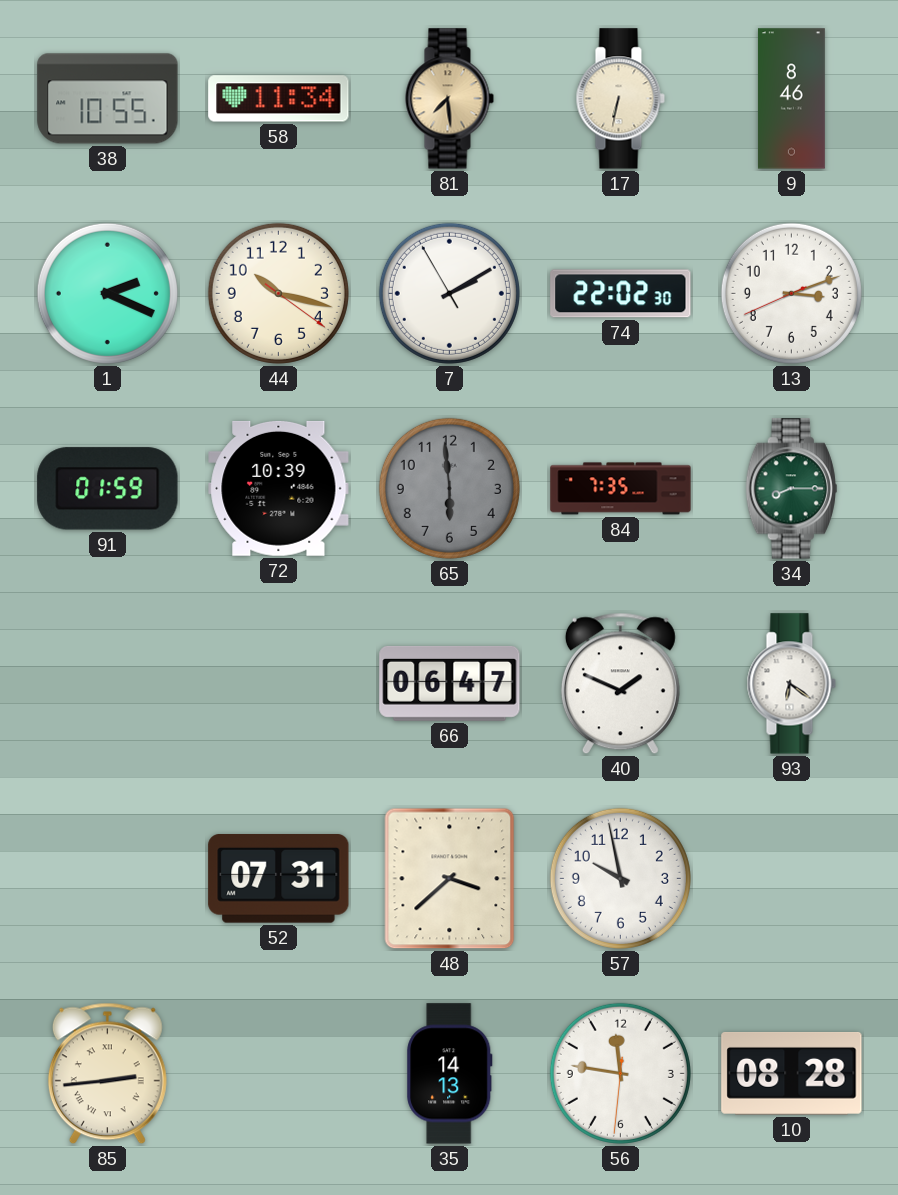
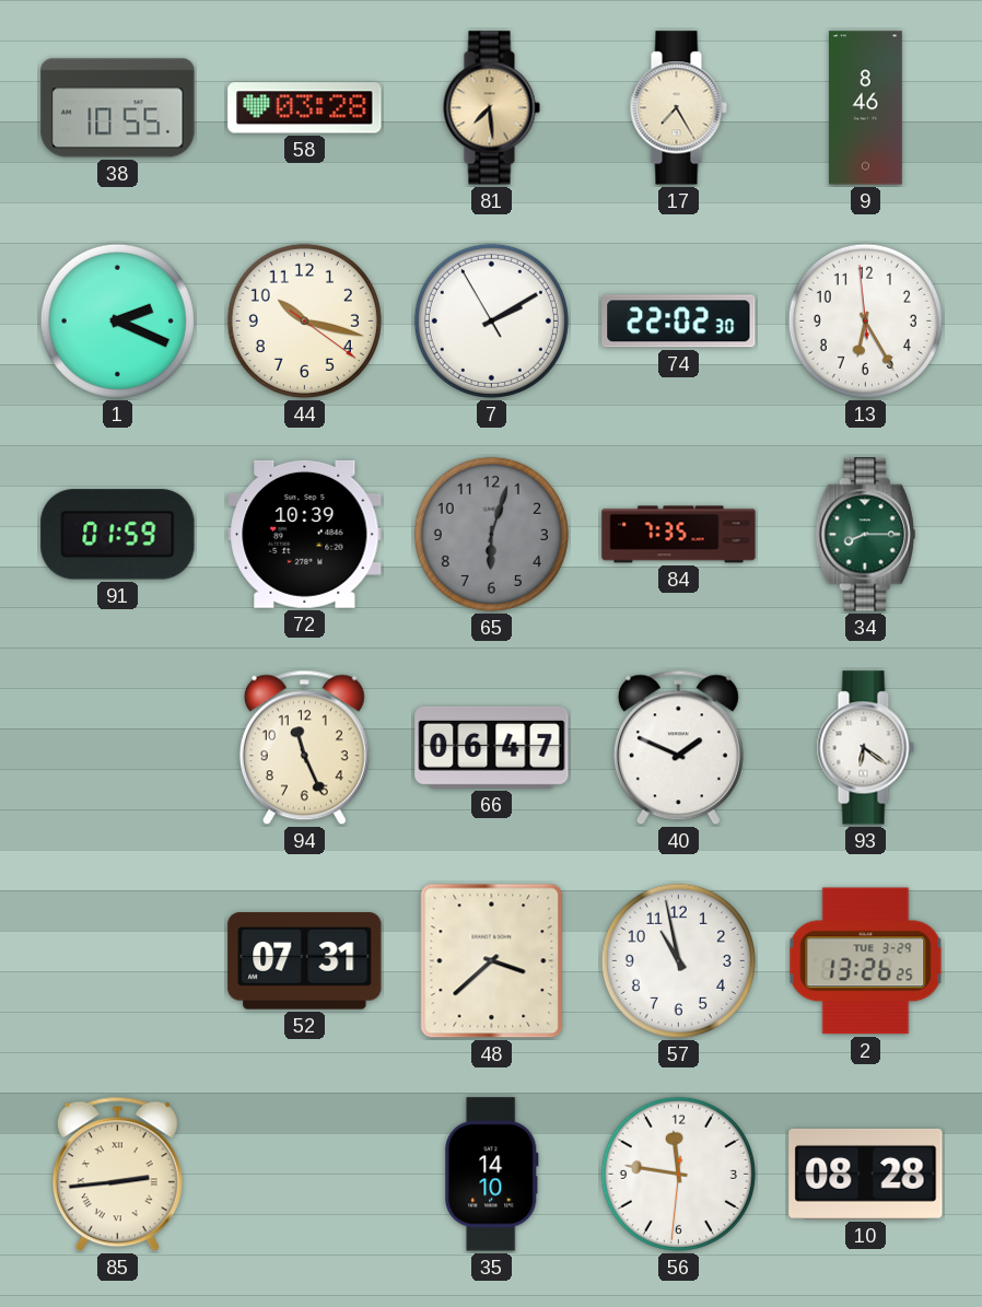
58: 11:34 -> 03:28
17: 6:32 -> 7:25
13: 3:11 -> 6:24
65: 5:59 -> 6:03
94: none -> 11:26
57: 9:58 -> 10:58
2: none -> 13:26
35: 14:13 -> 14:10
